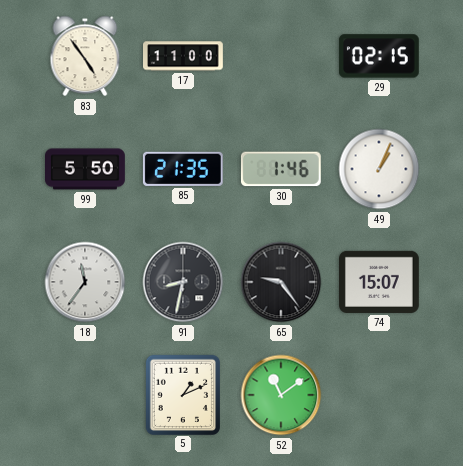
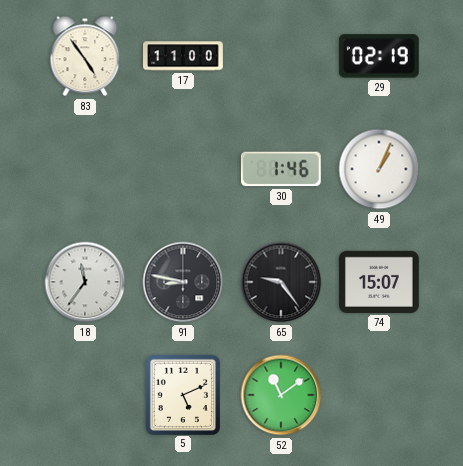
29: 02:15 -> 02:19
99: 5:50 -> none
85: 21:35 -> none
91: 8:32 -> 8:47
5: 1:11 -> 5:11
